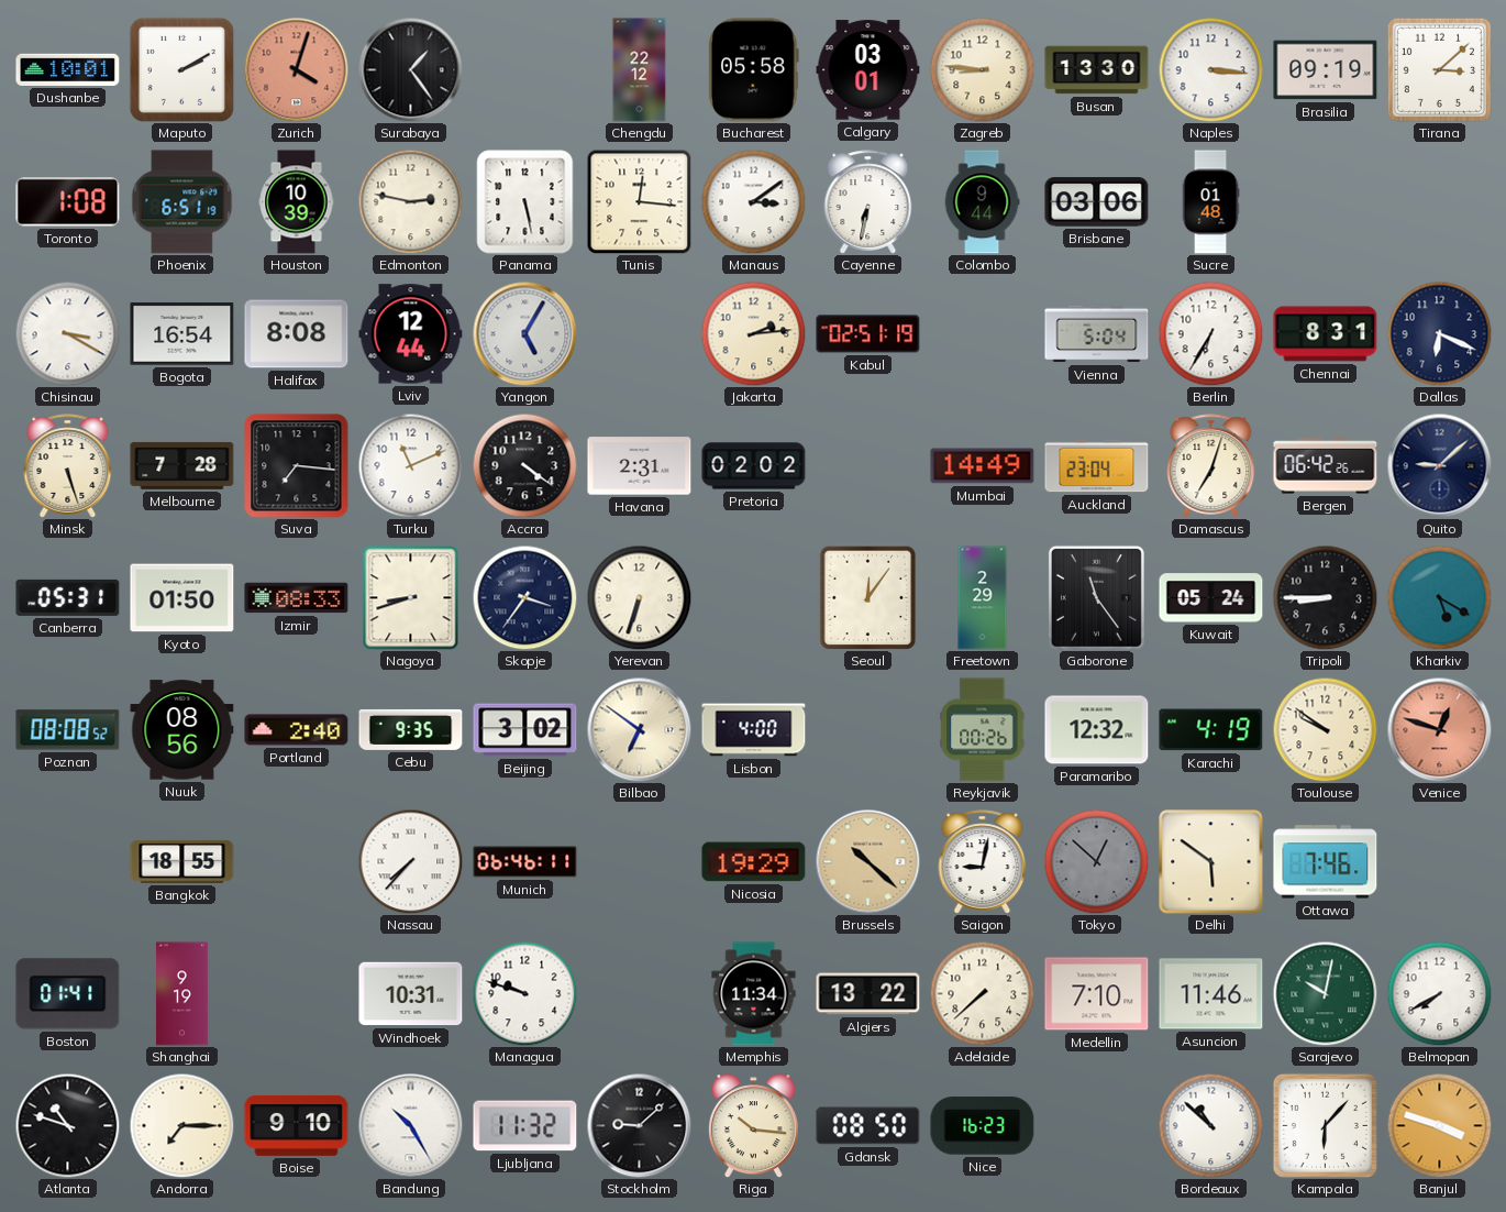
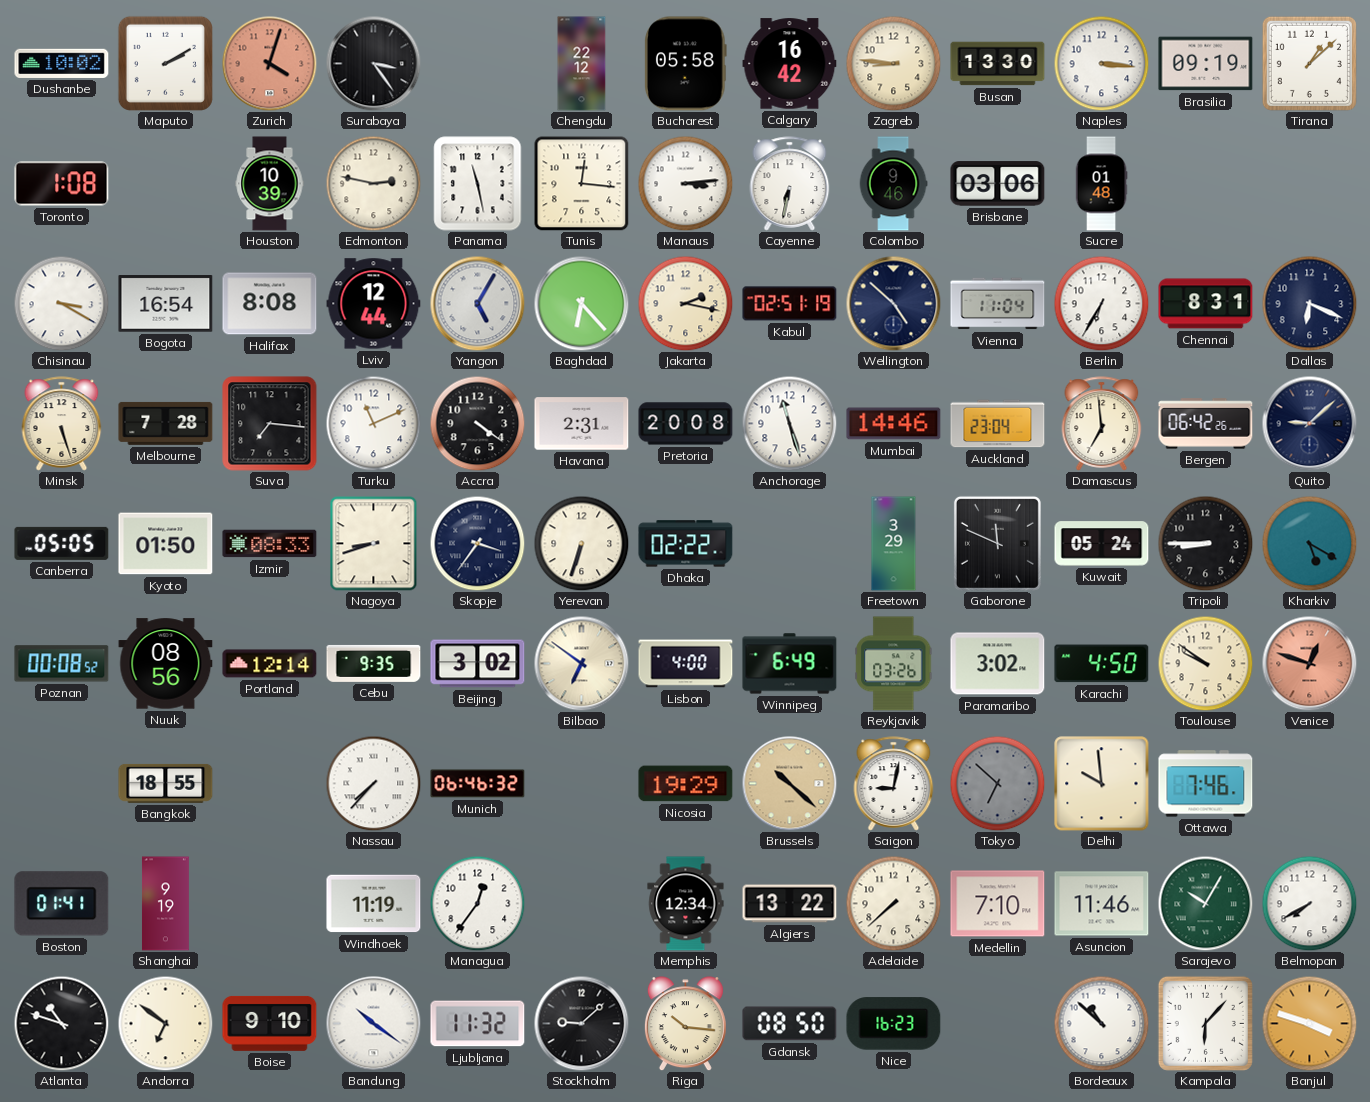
Dushanbe: 10:01 -> 10:02
Surabaya: 1:24 -> 3:24
Calgary: 03:01 -> 16:42
Tirana: 3:08 -> 1:08
Phoenix: 6:51 -> none
Panama: 5:28 -> 11:28
Manaus: 3:09 -> 3:14
Colombo: 9:44 -> 9:46
Baghdad: none -> 6:23
Jakarta: 2:14 -> 2:17
Wellington: none -> 4:52
Vienna: 5:04 -> 11:04
Pretoria: 02:02 -> 20:08
Anchorage: none -> 11:27
Mumbai: 14:49 -> 14:46
Damascus: 7:03 -> 6:59
Canberra: 05:31 -> 05:05
Dhaka: none -> 02:22
Seoul: 12:06 -> none
Freetown: 2:29 -> 3:29
Gaborone: 11:24 -> 11:49
Poznan: 08:08 -> 00:08
Portland: 2:40 -> 12:14
Winnipeg: none -> 6:49
Reykjavik: 00:26 -> 03:26
Paramaribo: 12:32 -> 3:02
Karachi: 4:19 -> 4:50
Munich: 06:46:11 -> 06:46:32
Tokyo: 12:52 -> 6:52
Delhi: 5:51 -> 9:59
Windhoek: 10:31 -> 11:19
Managua: 9:48 -> 12:36
Memphis: 11:34 -> 12:34
Sarajevo: 10:02 -> 10:05
Andorra: 7:15 -> 6:51
Bandung: 10:25 -> 10:21
